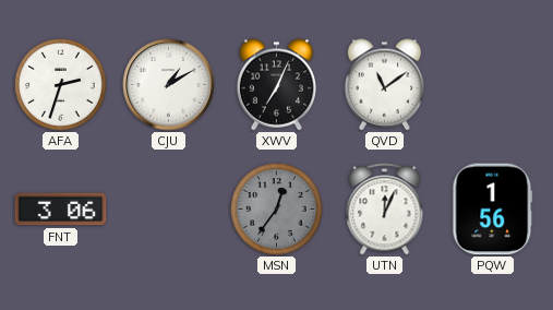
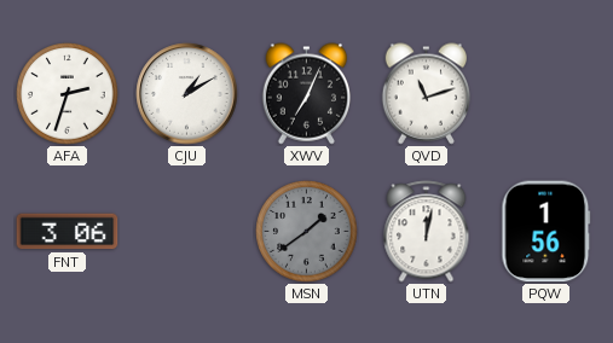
QVD: 11:09 -> 11:12
MSN: 12:36 -> 1:39
UTN: 12:04 -> 12:02
